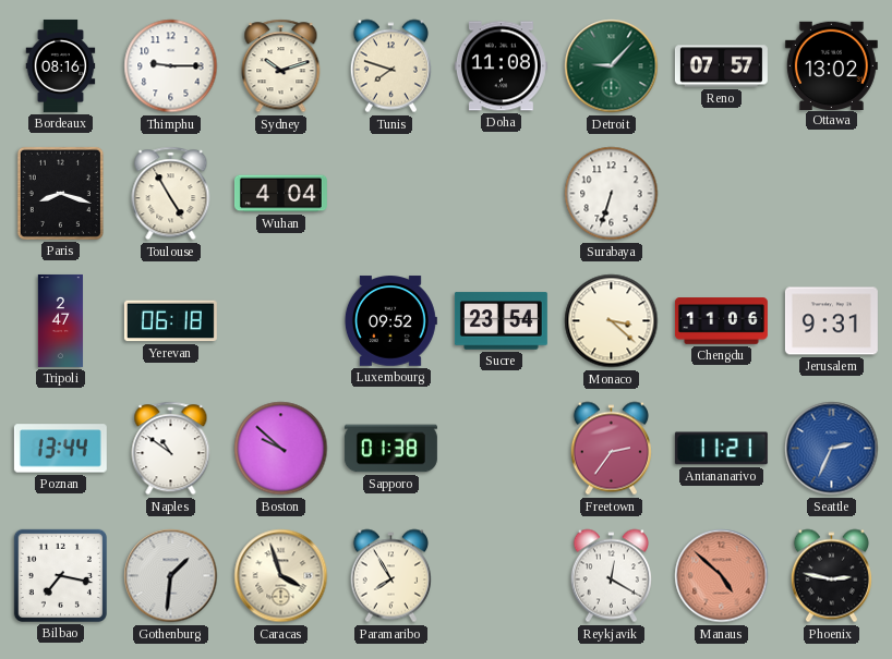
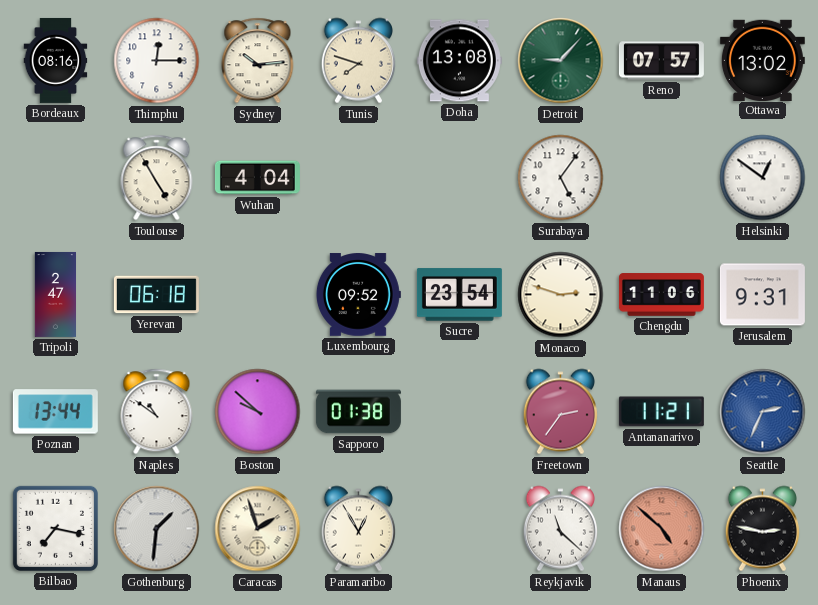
Thimphu: 9:15 -> 12:15
Sydney: 10:12 -> 10:14
Doha: 11:08 -> 13:08
Paris: 8:18 -> none
Surabaya: 6:33 -> 5:06
Helsinki: none -> 12:51
Monaco: 3:22 -> 2:48
Caracas: 3:57 -> 1:57
Paramaribo: 7:55 -> 12:55
Reykjavik: 12:20 -> 11:22
